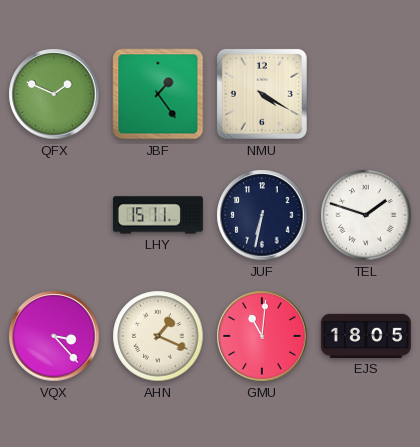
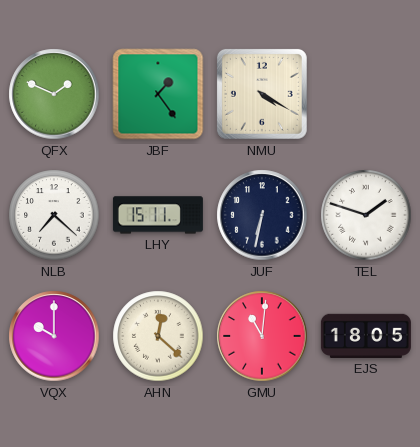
NLB: none -> 7:22
VQX: 3:23 -> 10:00
AHN: 1:19 -> 12:22
